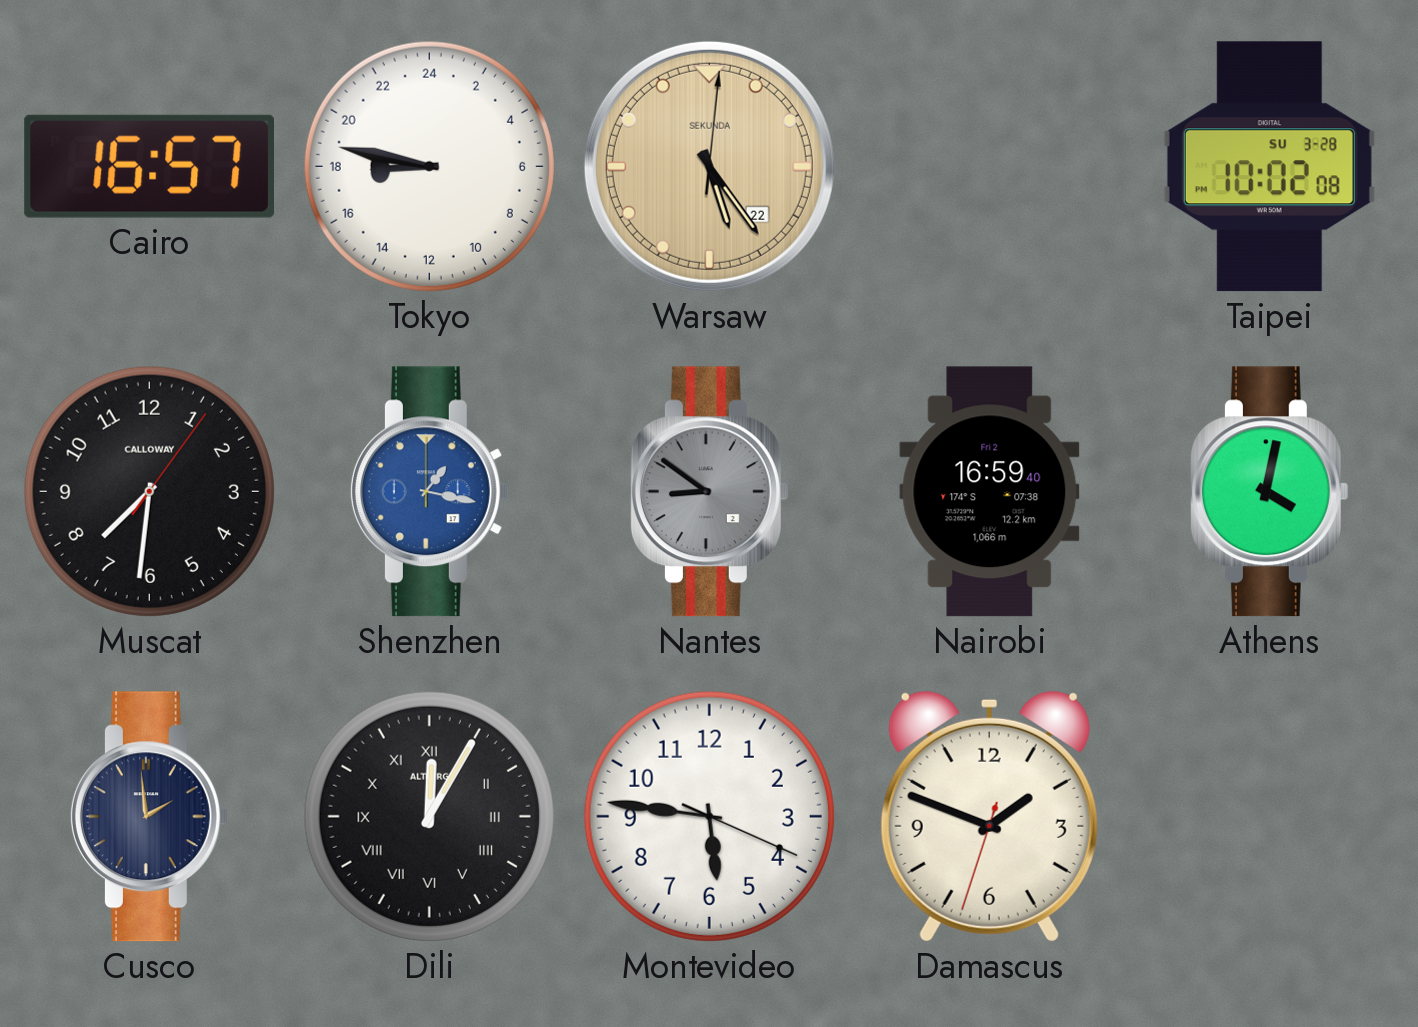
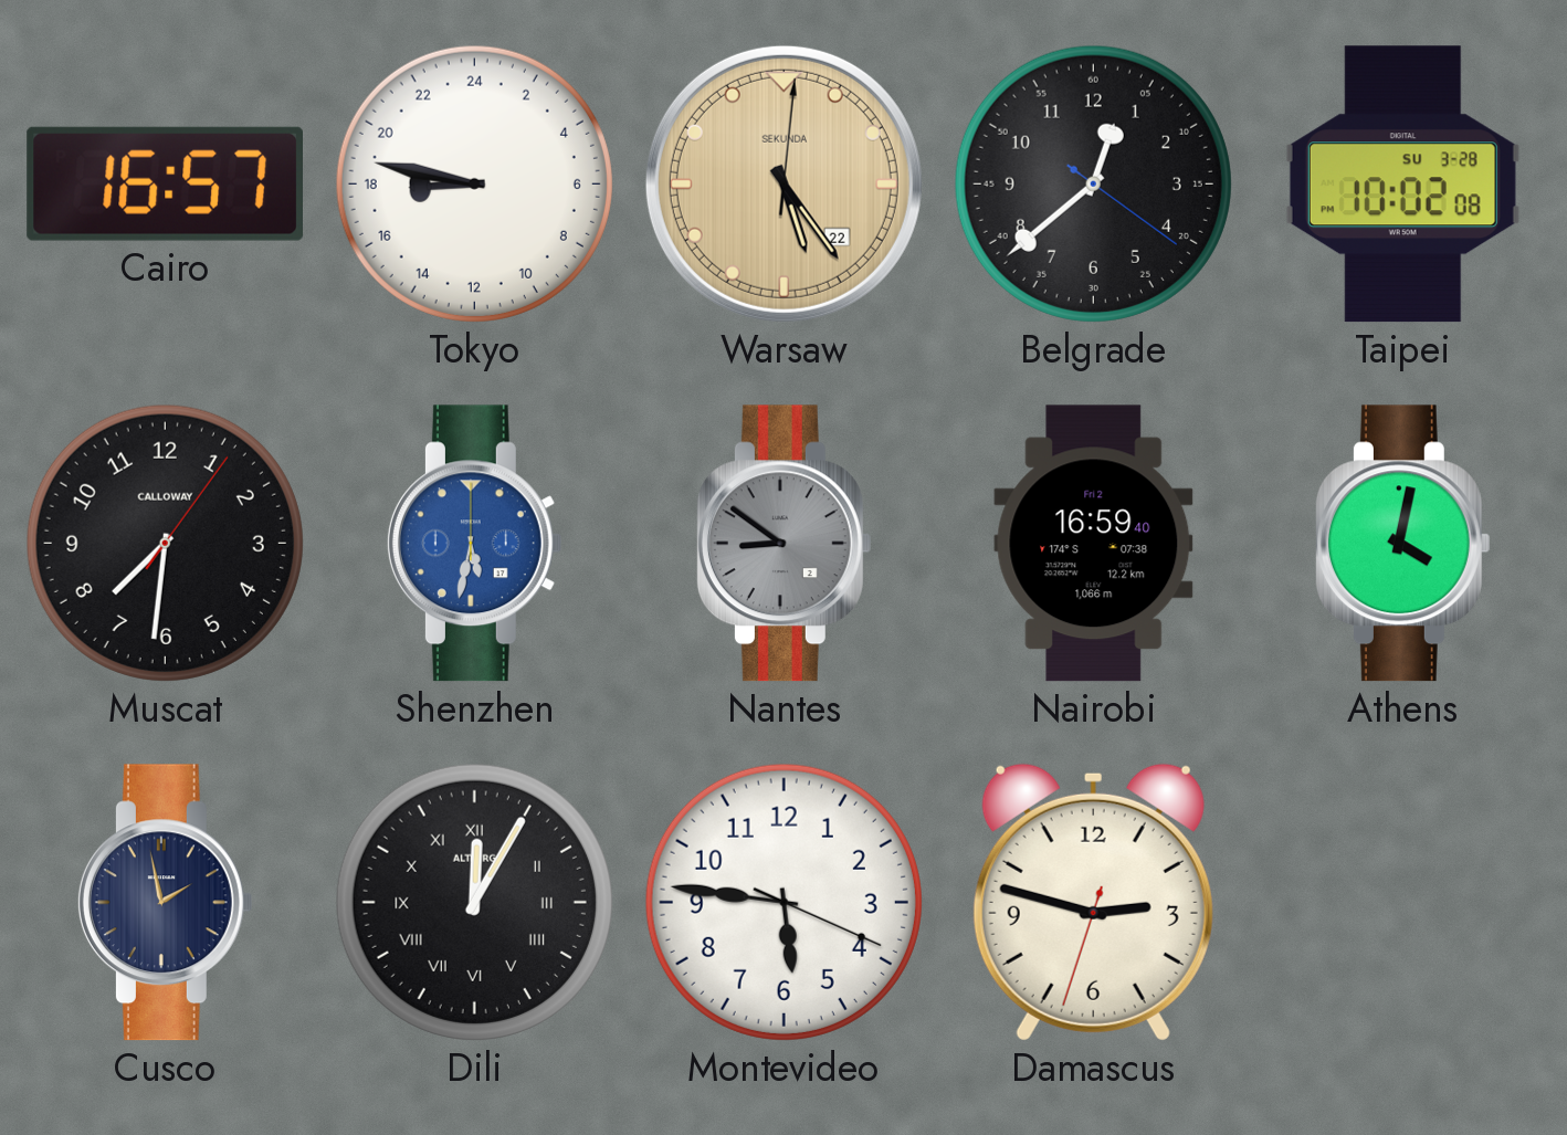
Belgrade: none -> 12:38
Shenzhen: 1:17 -> 5:32
Cusco: 1:59 -> 1:58
Damascus: 1:48 -> 2:47
